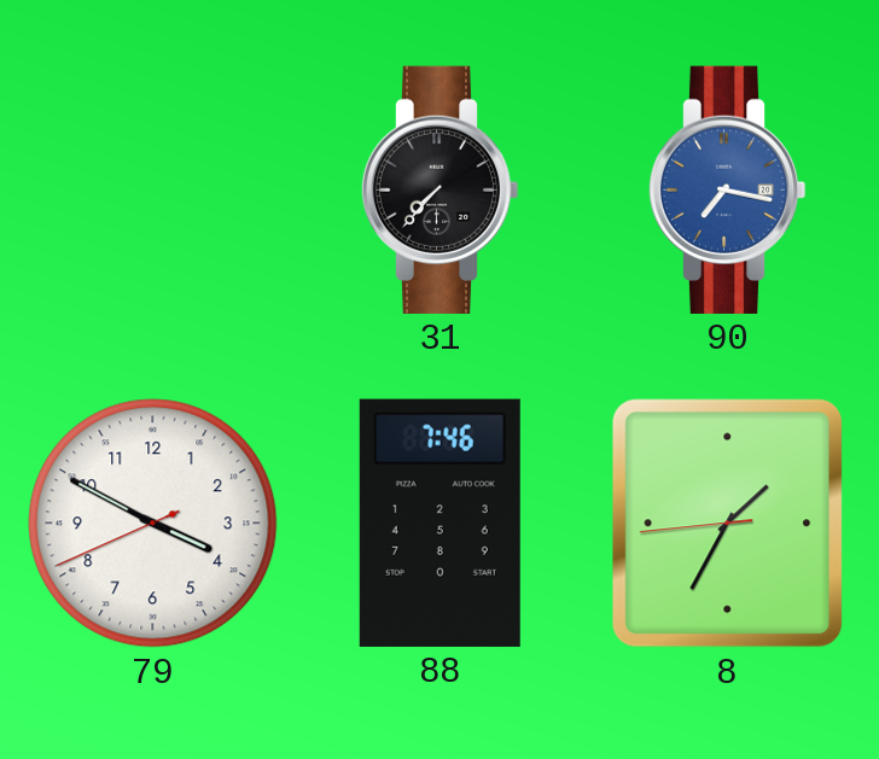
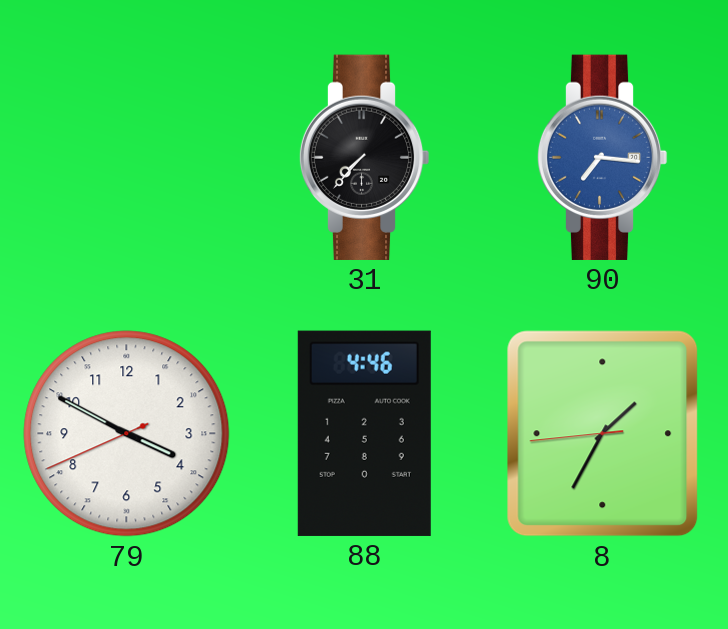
90: 7:17 -> 7:16
88: 7:46 -> 4:46
